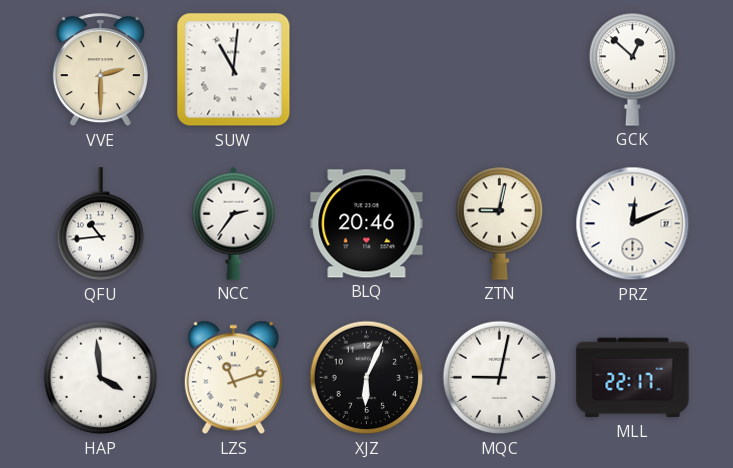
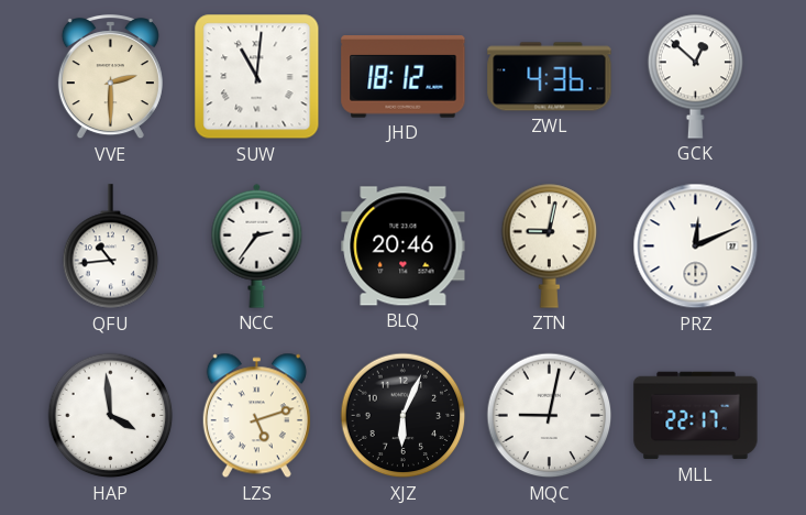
JHD: none -> 18:12
ZWL: none -> 4:36
LZS: 11:12 -> 5:12
